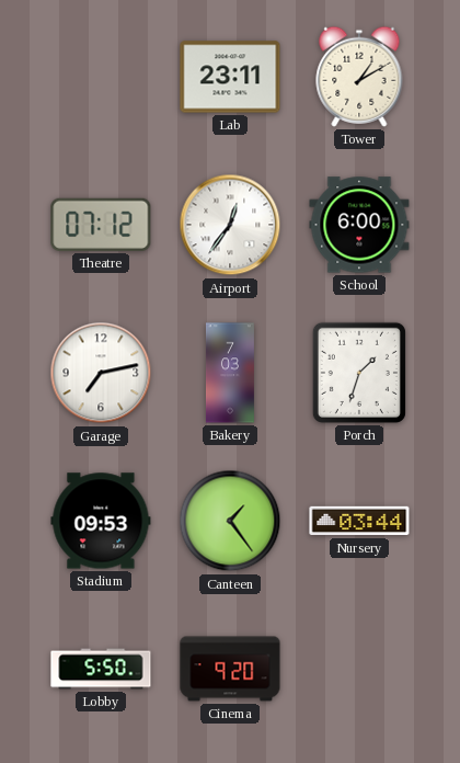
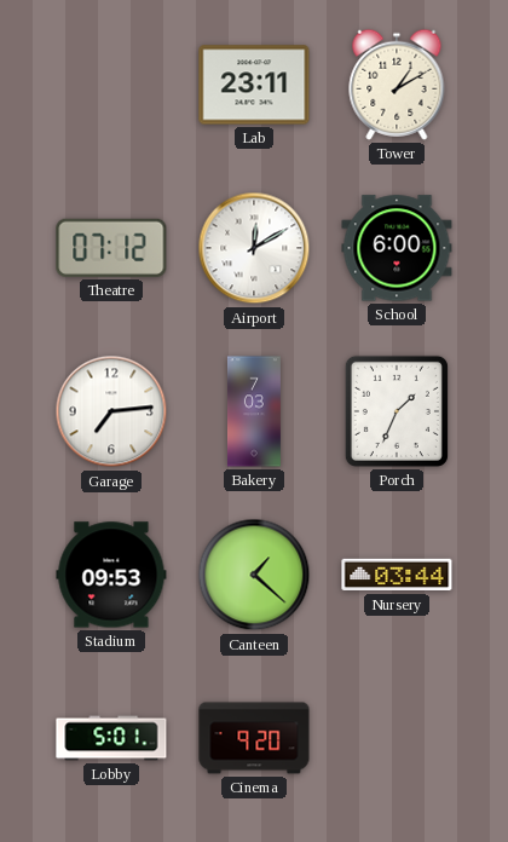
Airport: 12:36 -> 12:10
Garage: 7:13 -> 7:14
Porch: 1:33 -> 1:34
Canteen: 1:24 -> 1:22
Lobby: 5:50 -> 5:01
